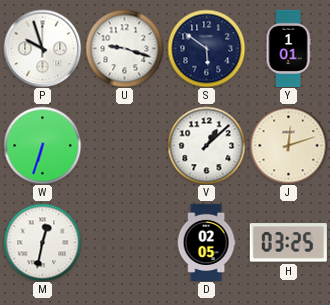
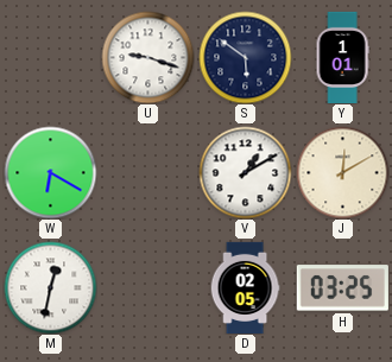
P: 9:57 -> none
W: 6:33 -> 6:20
V: 1:08 -> 1:10
J: 12:12 -> 12:10
